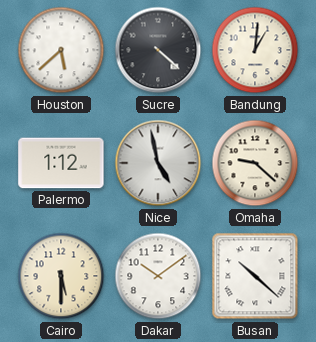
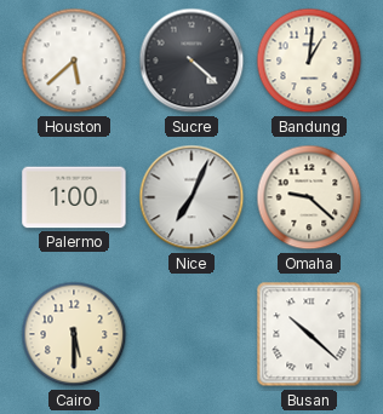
Palermo: 1:12 -> 1:00
Nice: 4:58 -> 7:04
Dakar: 10:09 -> none
